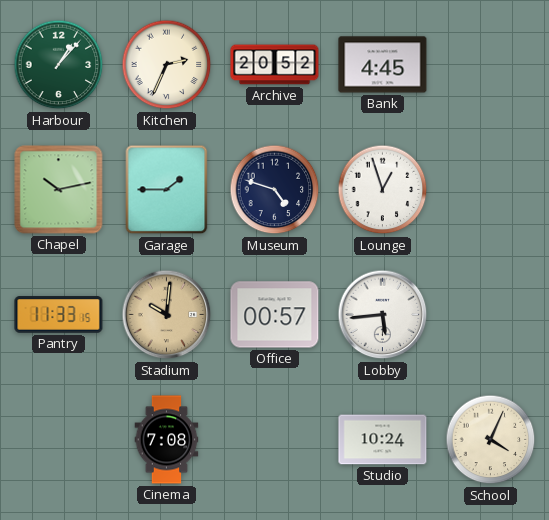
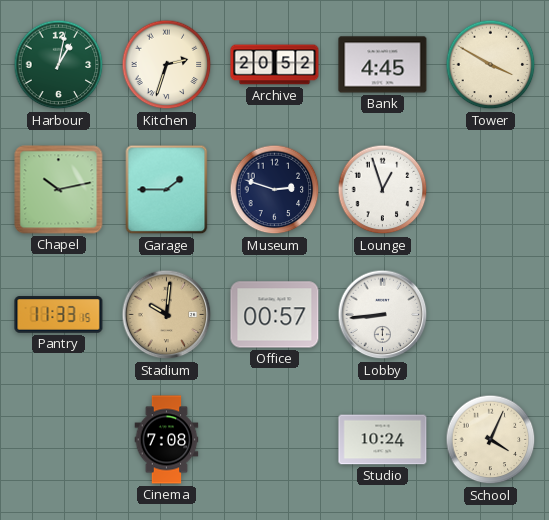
Harbour: 1:07 -> 1:02
Kitchen: 2:34 -> 2:33
Tower: none -> 3:50
Museum: 4:48 -> 2:48
Lobby: 5:44 -> 8:44
